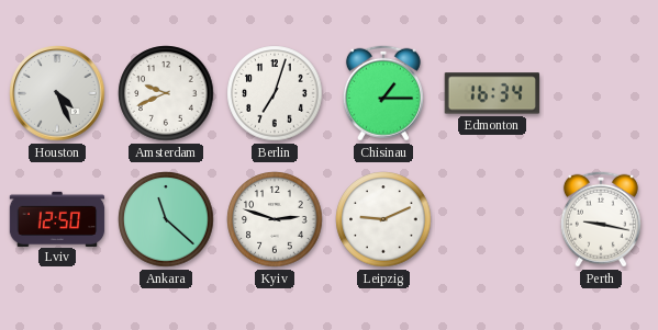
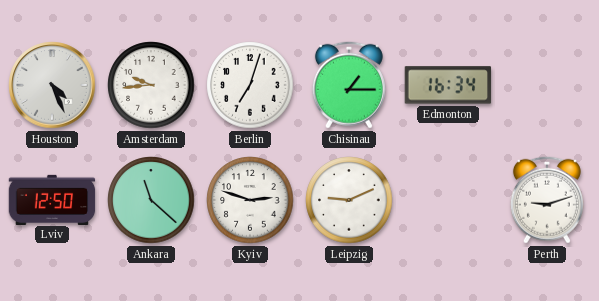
Amsterdam: 9:41 -> 9:44
Perth: 9:17 -> 9:12
